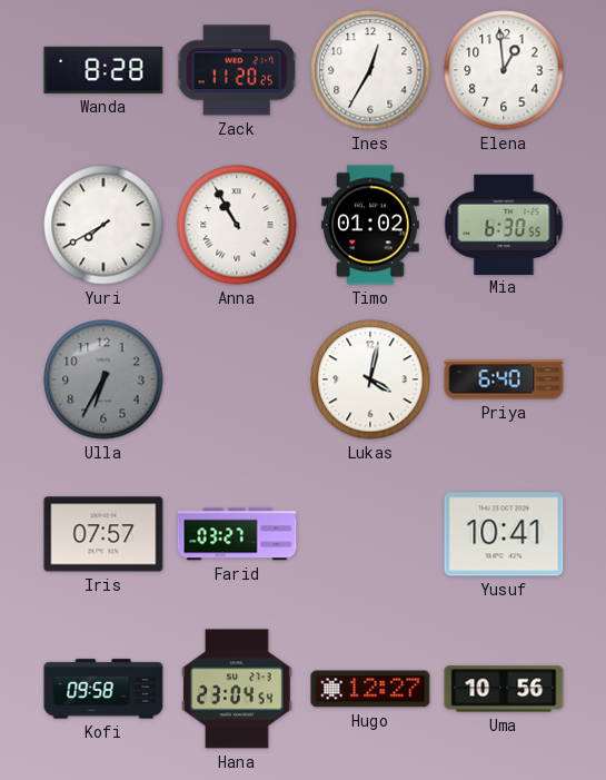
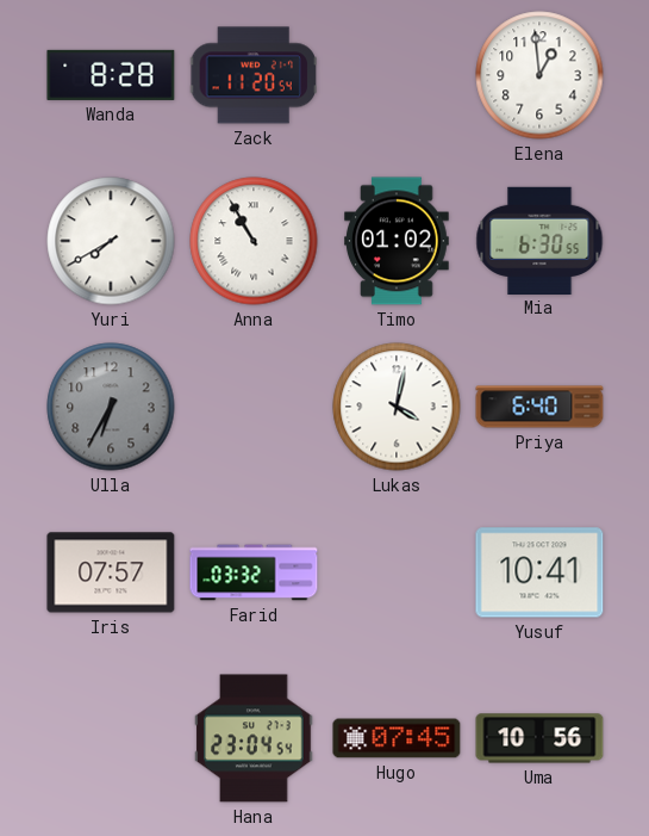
Zack: 11:20:25 -> 11:20:54
Ines: 12:35 -> none
Farid: 03:27 -> 03:32
Kofi: 09:58 -> none
Hugo: 12:27 -> 07:45
